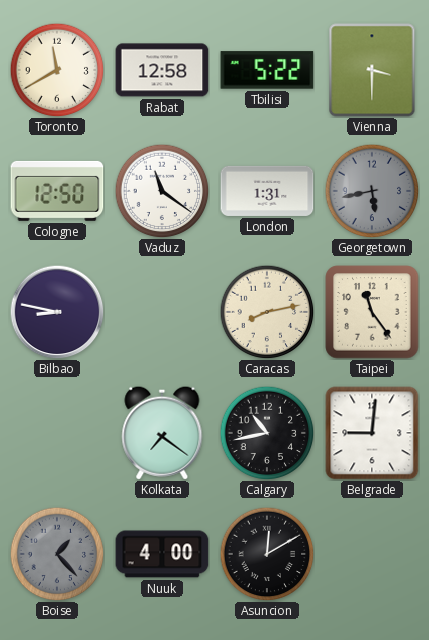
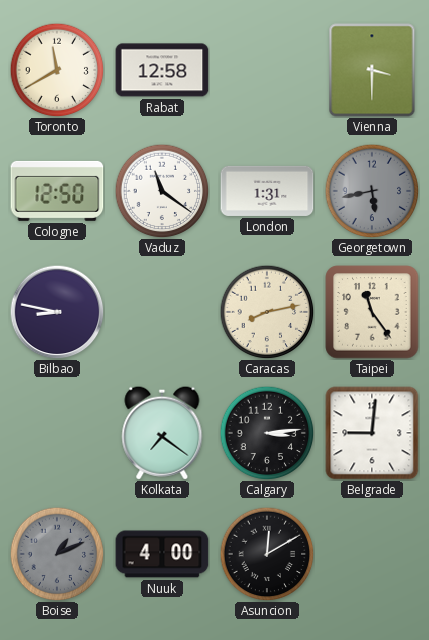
Tbilisi: 5:22 -> none
Calgary: 10:43 -> 3:14
Boise: 1:23 -> 1:11
